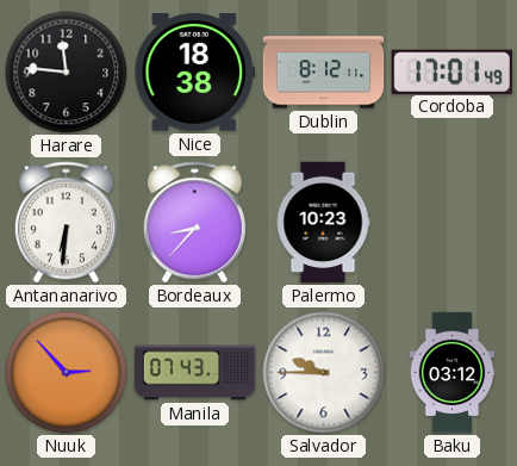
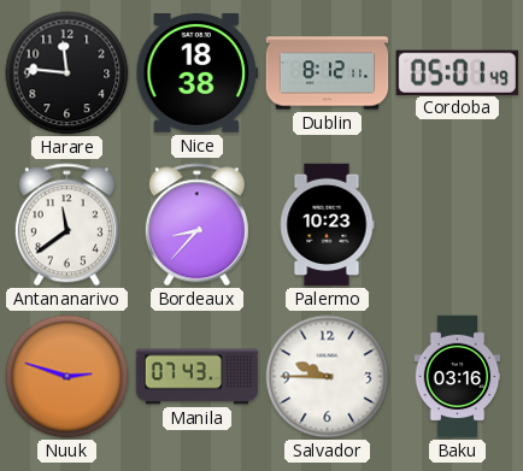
Cordoba: 17:01 -> 05:01
Antananarivo: 6:31 -> 11:39
Nuuk: 2:53 -> 2:48
Baku: 03:12 -> 03:16
